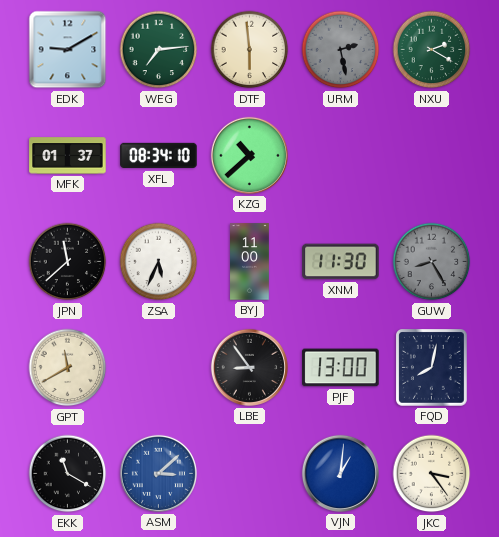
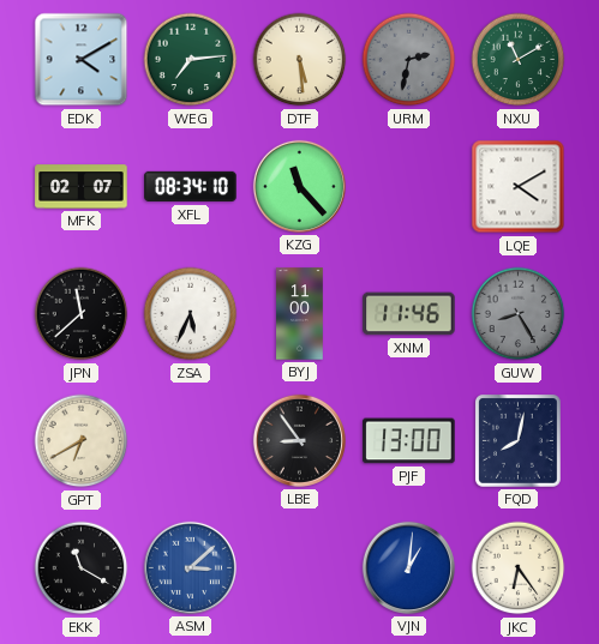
EDK: 9:10 -> 4:10
DTF: 5:59 -> 5:29
URM: 2:28 -> 2:32
NXU: 2:20 -> 11:10
MFK: 01:37 -> 02:07
KZG: 10:38 -> 11:23
LQE: none -> 4:10
XNM: 11:30 -> 11:46
GPT: 11:40 -> 6:40
JKC: 3:24 -> 6:24
